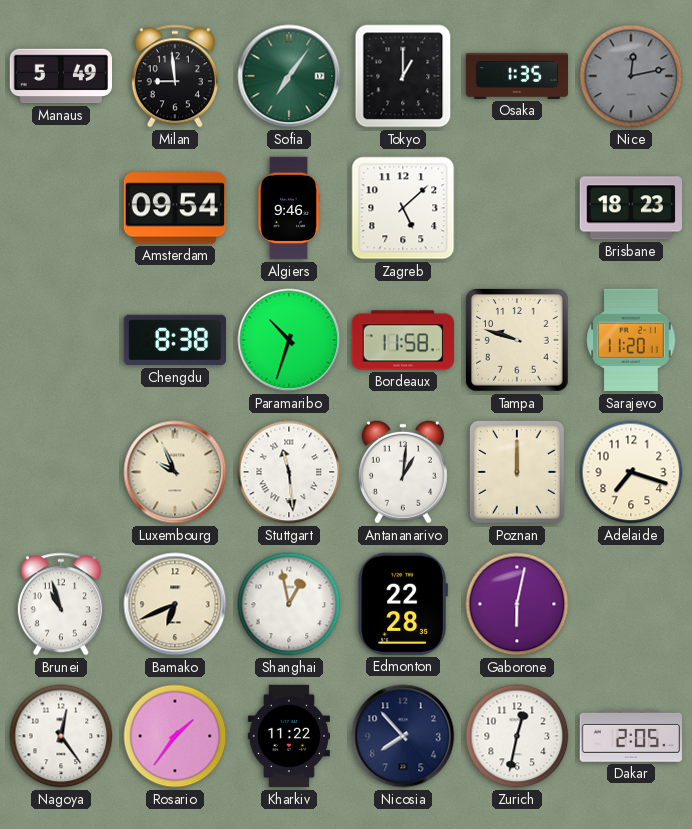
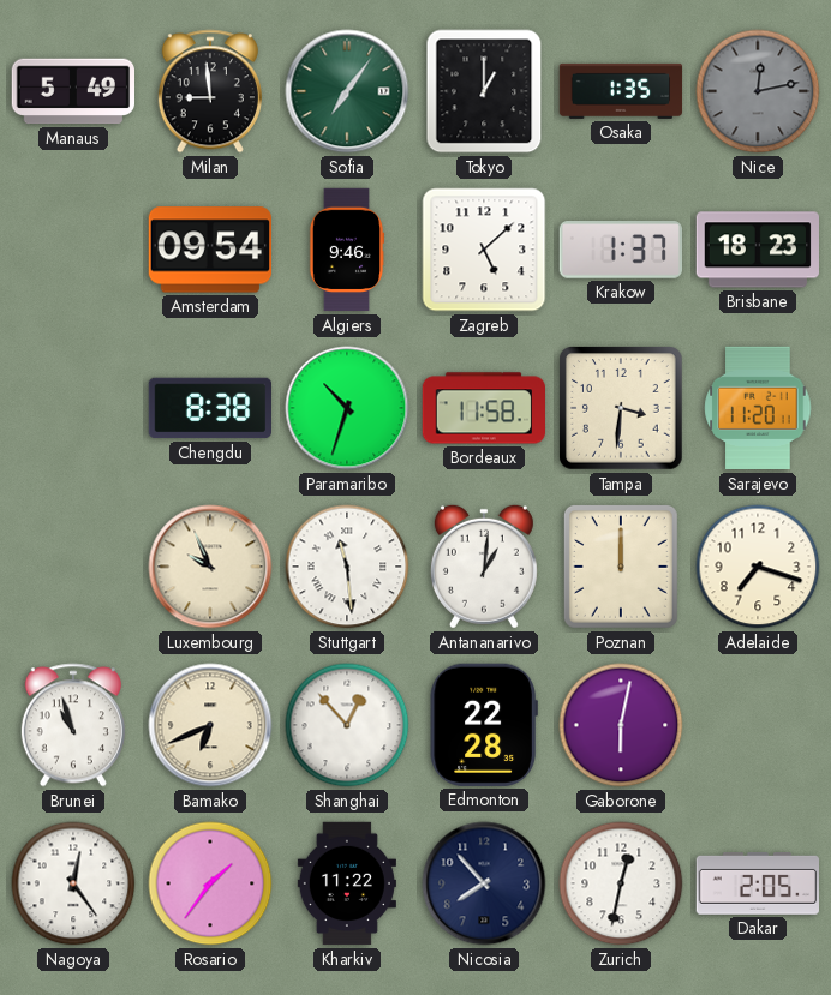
Krakow: none -> 1:37
Tampa: 9:48 -> 3:31
Shanghai: 12:58 -> 12:53
